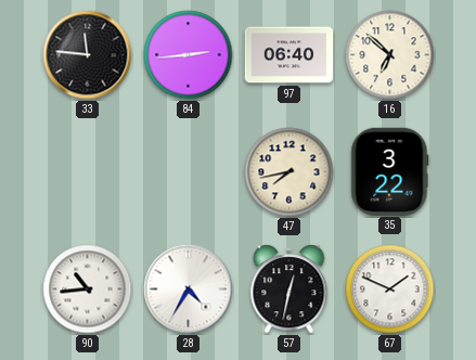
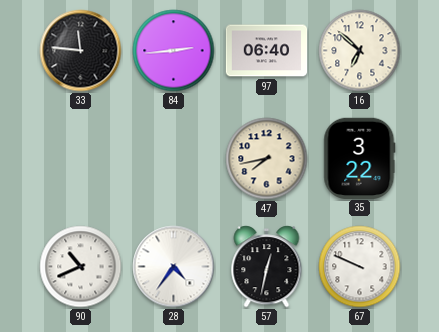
90: 10:44 -> 10:41
28: 4:35 -> 4:36
67: 1:49 -> 9:49
